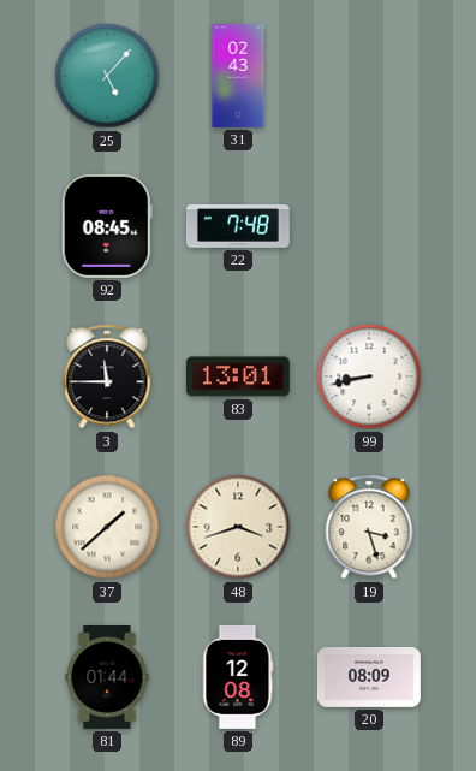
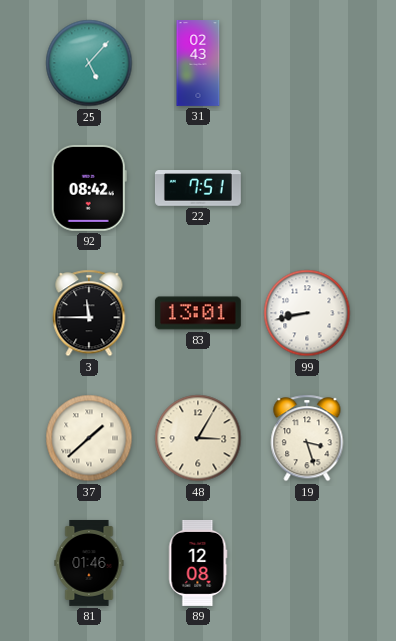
92: 08:45 -> 08:42
22: 7:48 -> 7:51
48: 3:42 -> 3:05
81: 01:44 -> 01:46
20: 08:09 -> none
